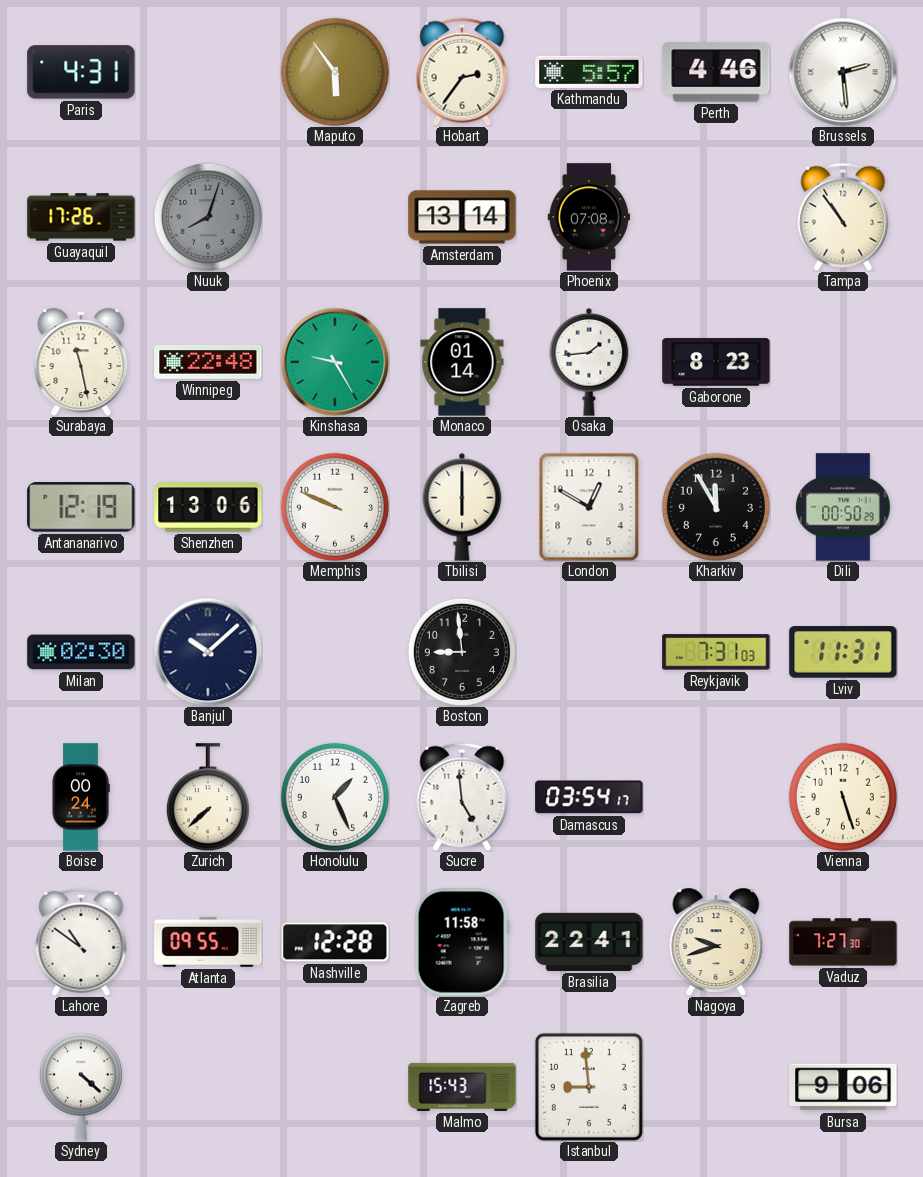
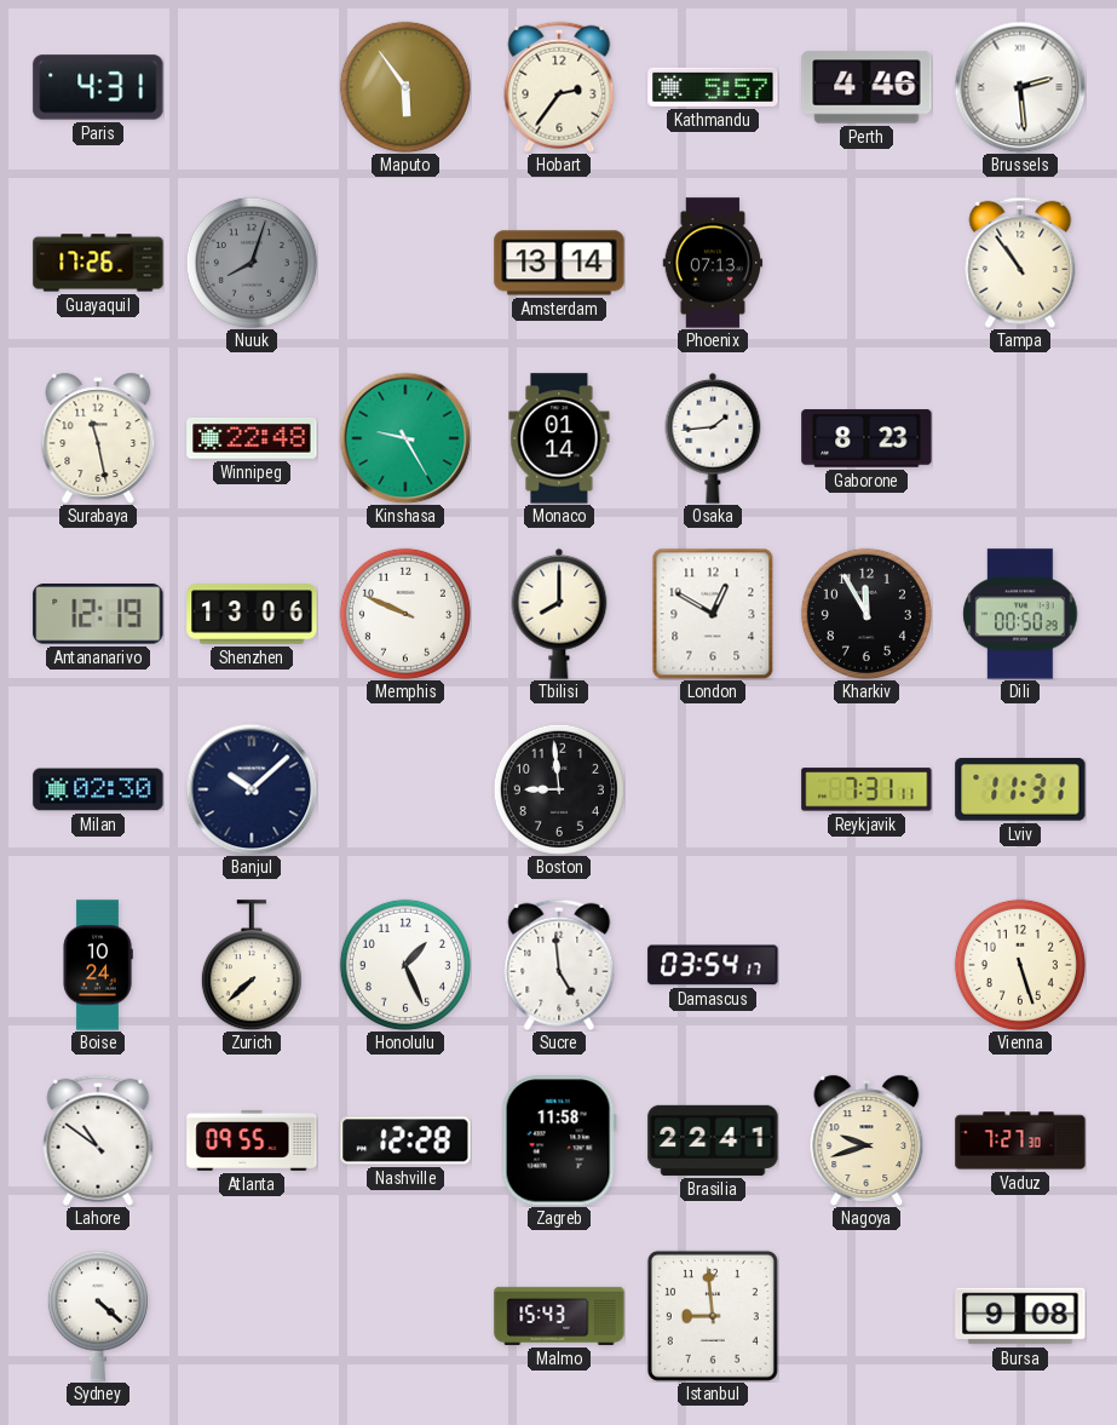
Phoenix: 07:08 -> 07:13
Tbilisi: 6:00 -> 8:00
Reykjavik: 7:31:03 -> 7:31:11
Boise: 00:24 -> 10:24
Bursa: 9:06 -> 9:08
